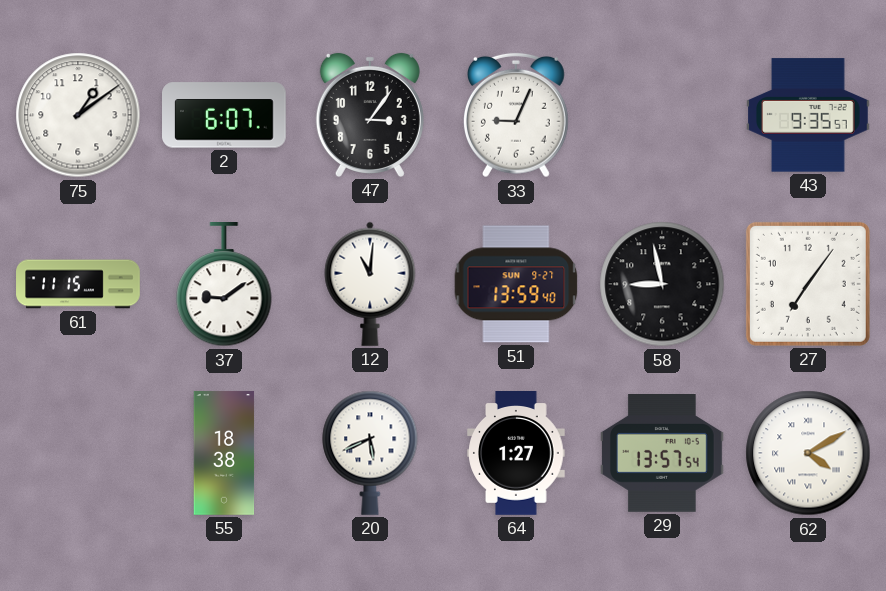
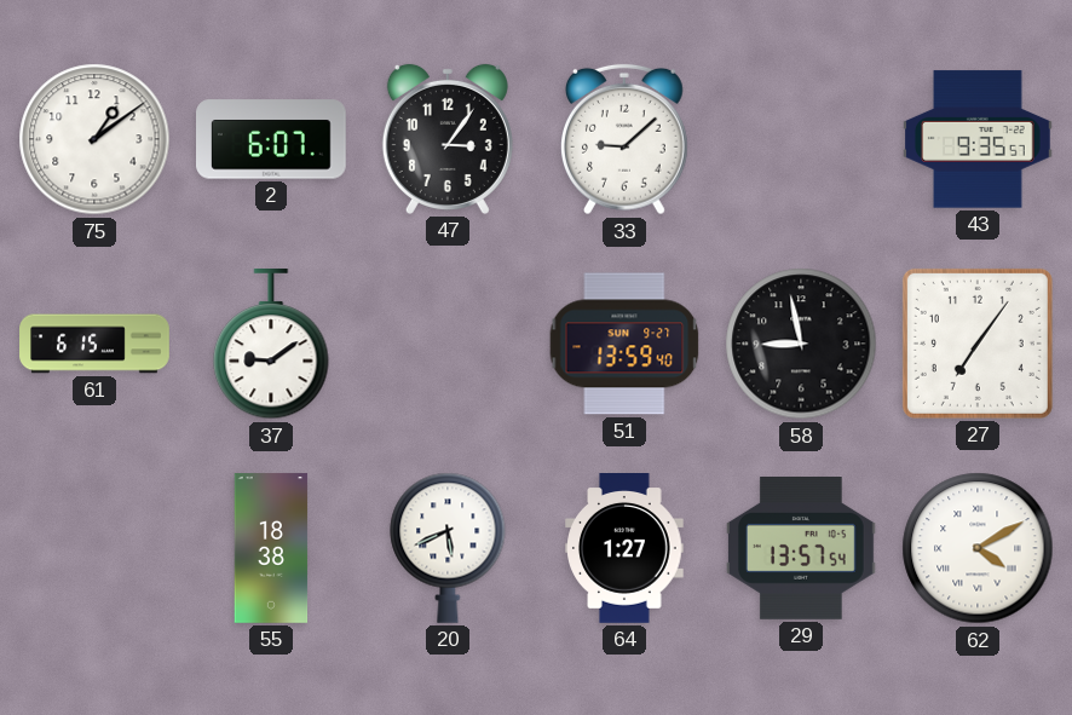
33: 9:04 -> 9:08
61: 11:15 -> 6:15
12: 11:01 -> none
